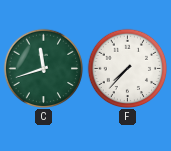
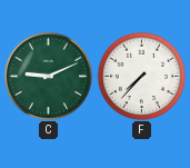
C: 11:42 -> 9:11
